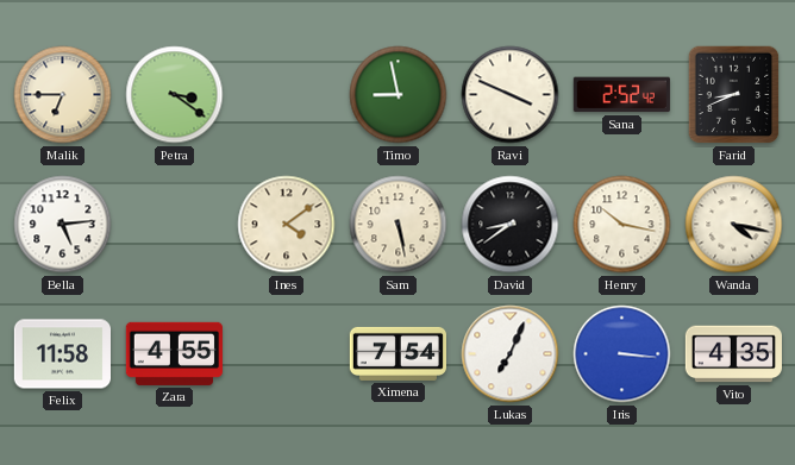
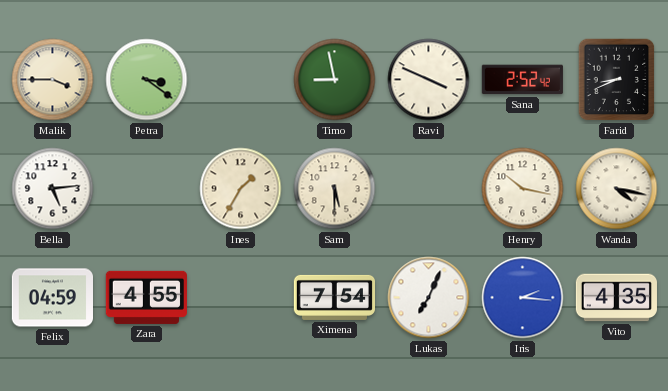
Malik: 6:45 -> 3:45
Ines: 4:09 -> 1:35
Sam: 5:28 -> 5:30
David: 8:39 -> none
Felix: 11:58 -> 04:59
Iris: 3:16 -> 2:16
